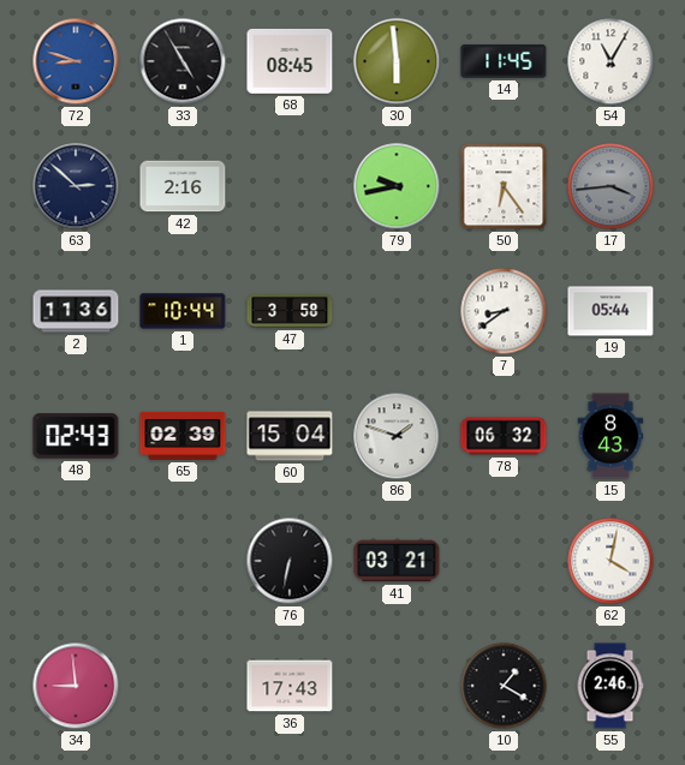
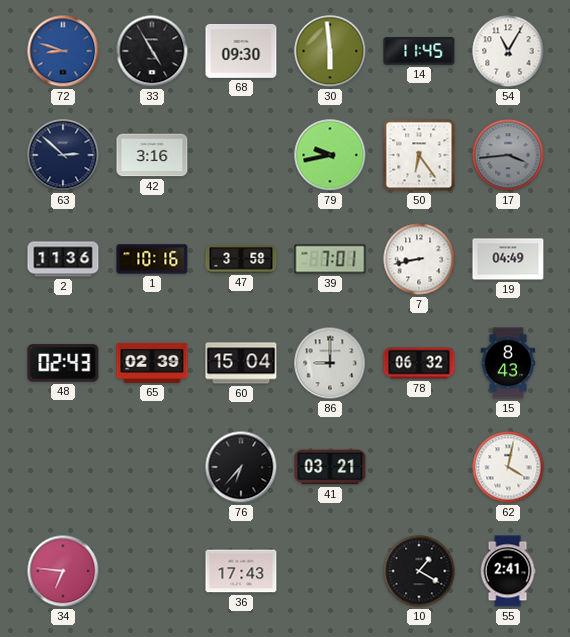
68: 08:45 -> 09:30
42: 2:16 -> 3:16
1: 10:44 -> 10:16
39: none -> 7:01
7: 8:39 -> 8:43
19: 05:44 -> 04:49
86: 1:48 -> 9:00
76: 6:32 -> 6:37
34: 8:59 -> 6:46
55: 2:46 -> 2:41
